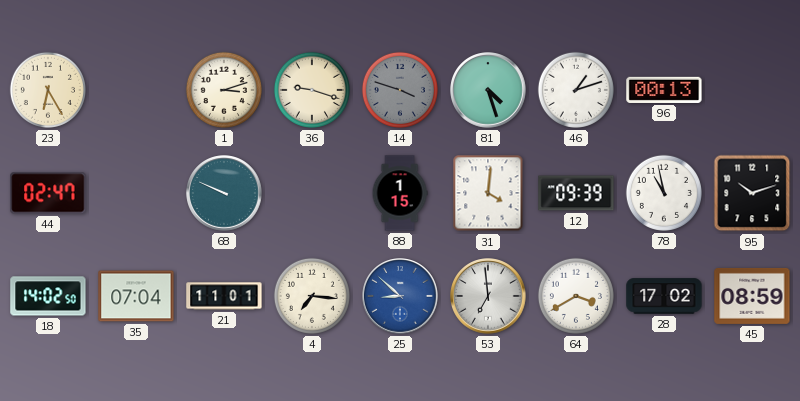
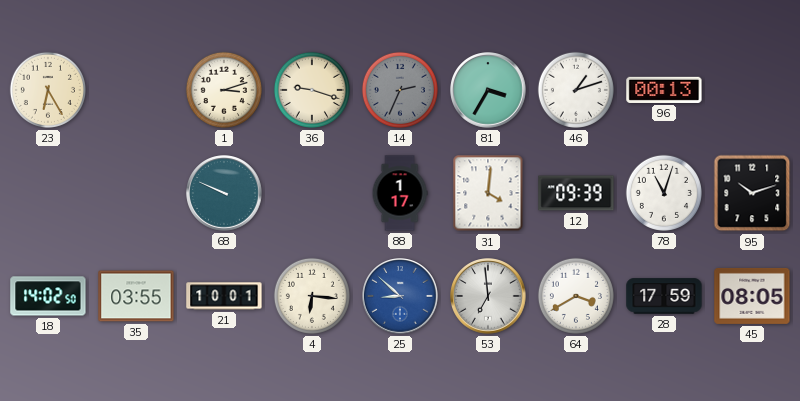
14: 3:48 -> 2:34
81: 4:27 -> 3:35
44: 02:47 -> none
88: 1:15 -> 1:17
78: 10:58 -> 11:03
35: 07:04 -> 03:55
21: 11:01 -> 10:01
4: 7:16 -> 6:16
28: 17:02 -> 17:59
45: 08:59 -> 08:05
